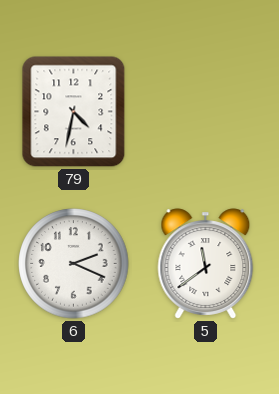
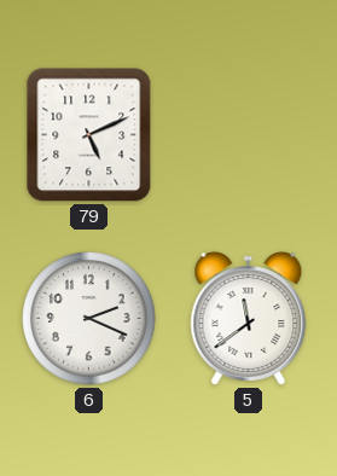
79: 4:32 -> 5:11
